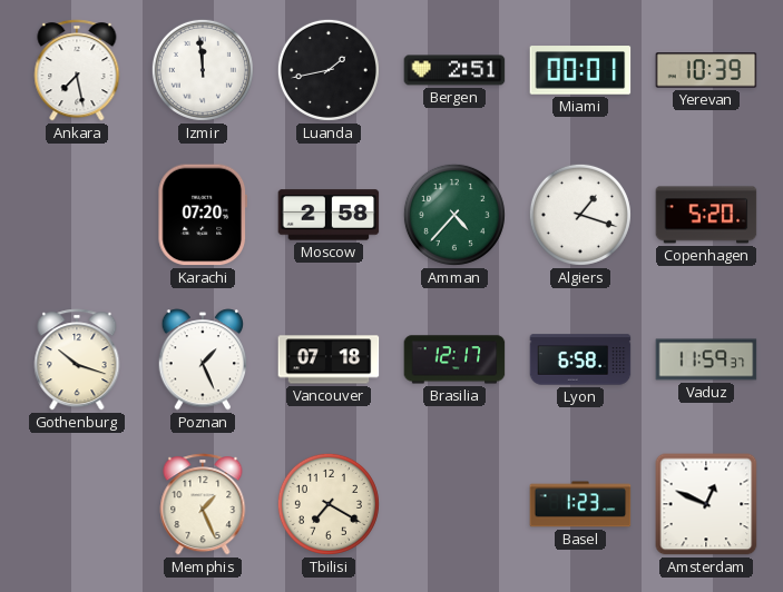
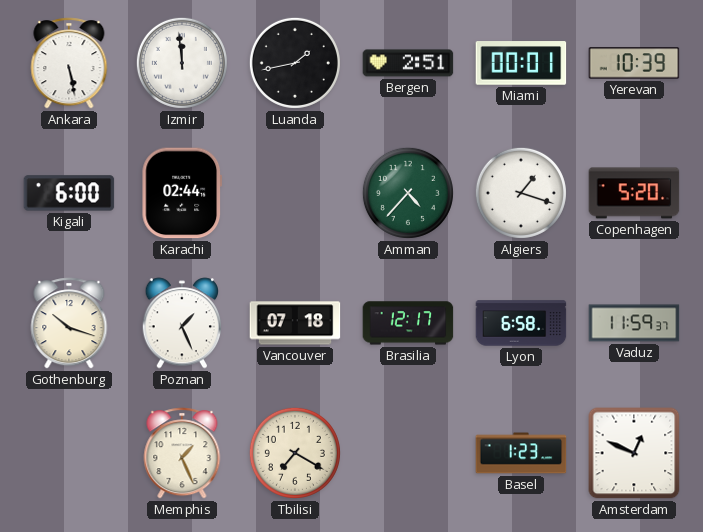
Ankara: 7:28 -> 5:28
Kigali: none -> 6:00
Karachi: 07:20 -> 02:44
Moscow: 2:58 -> none
